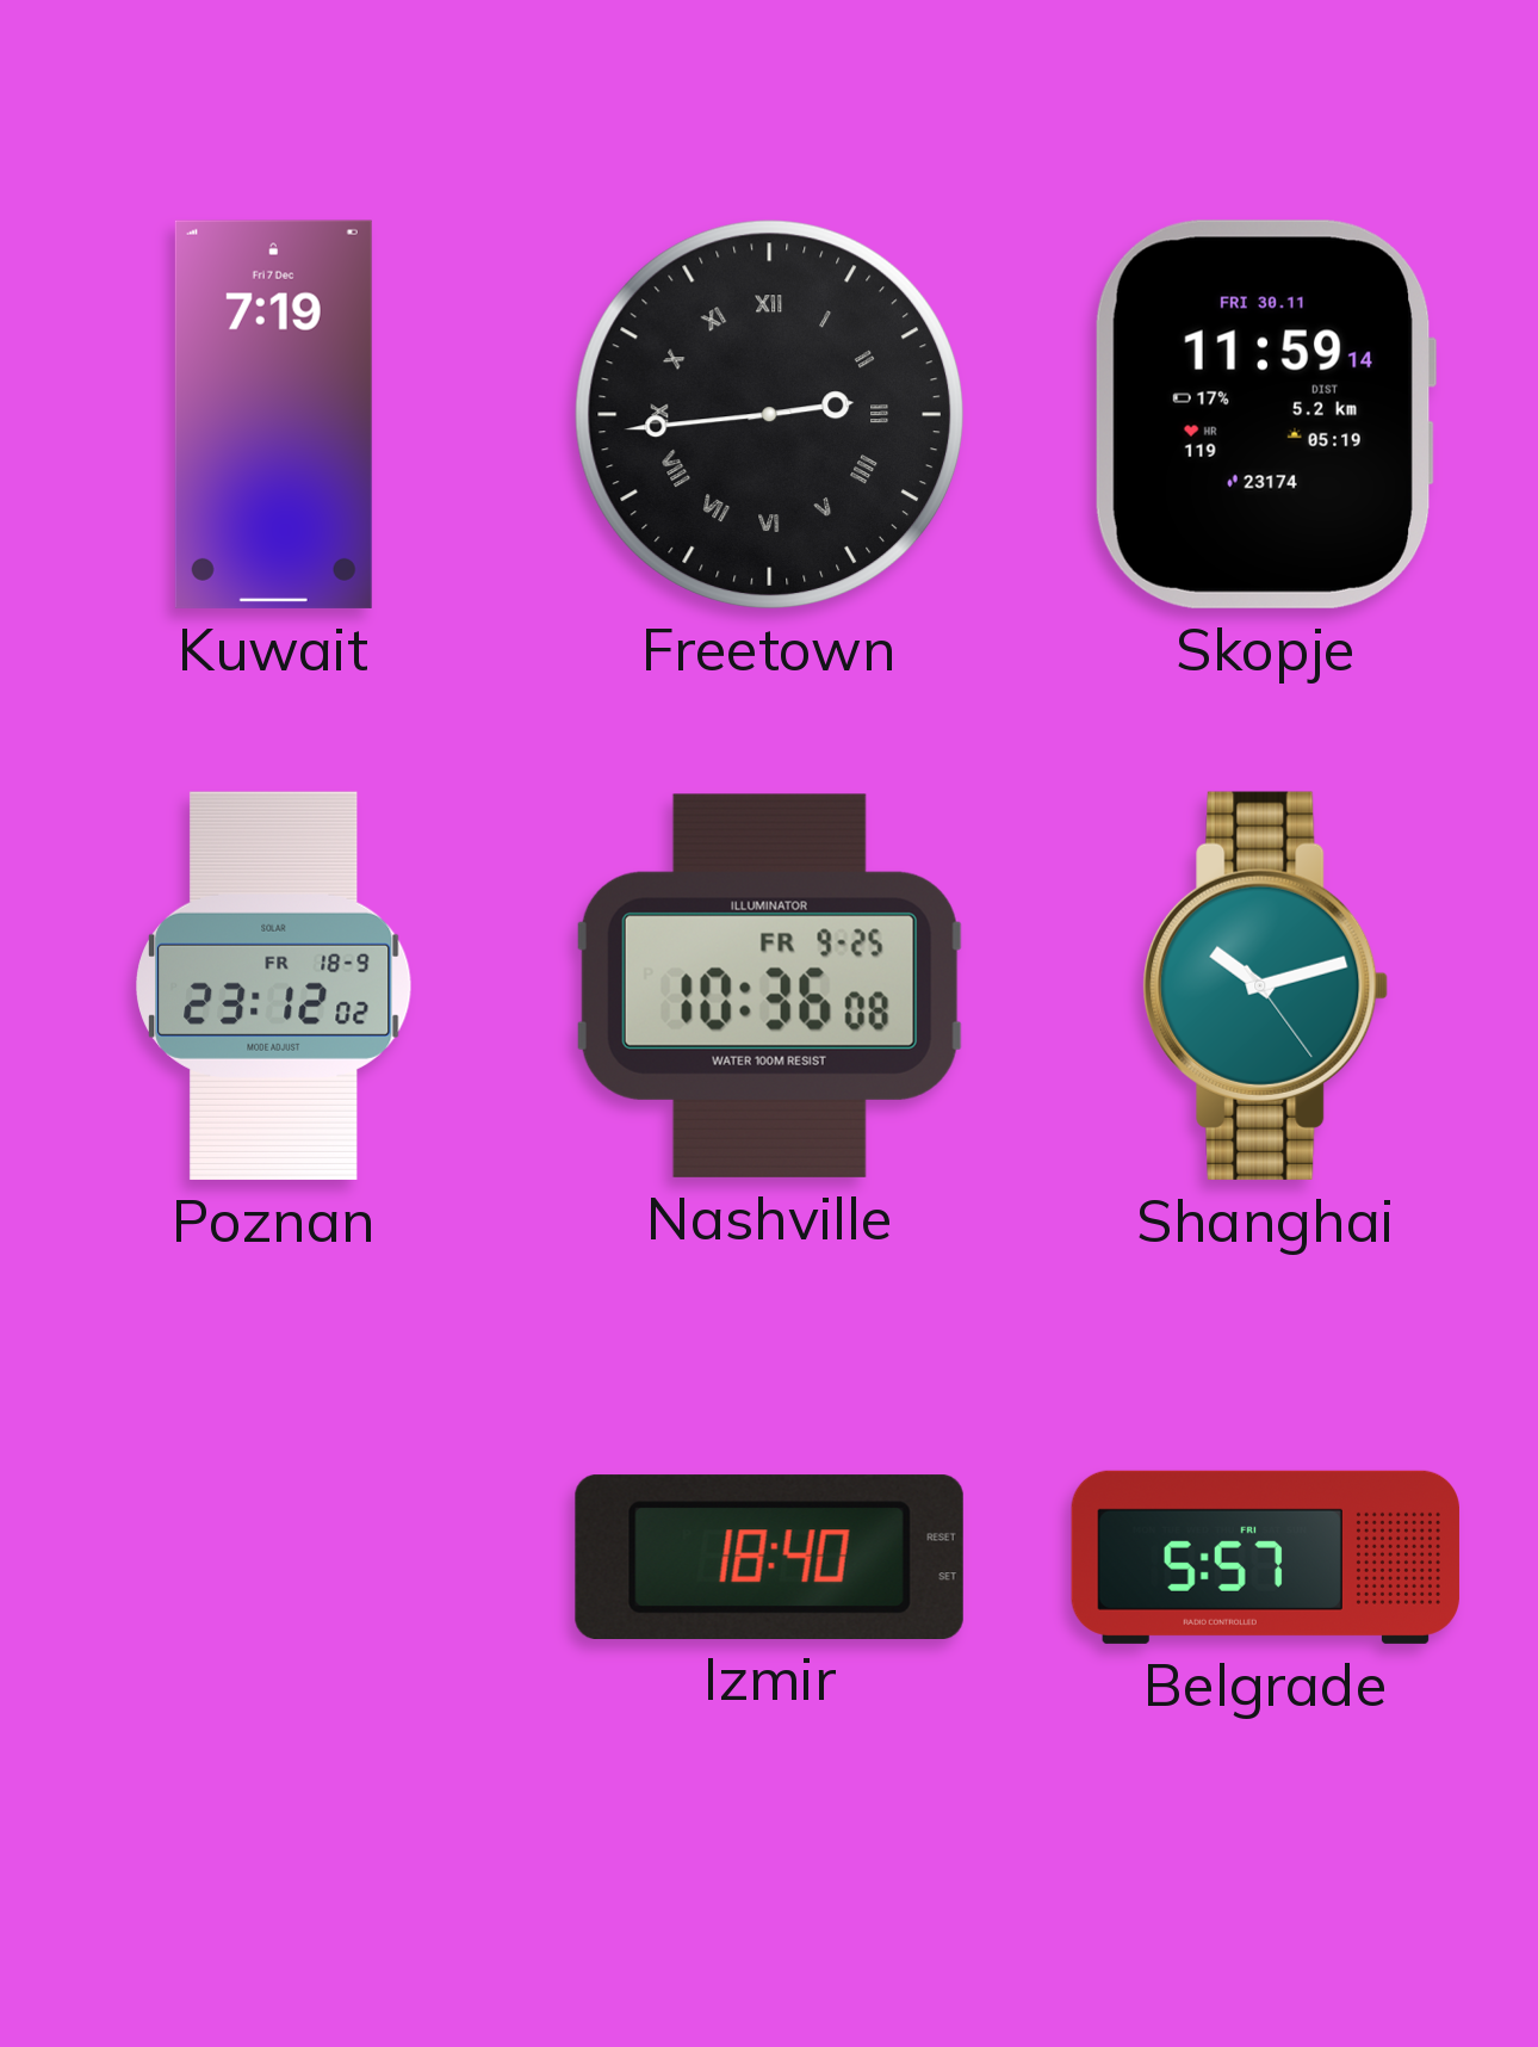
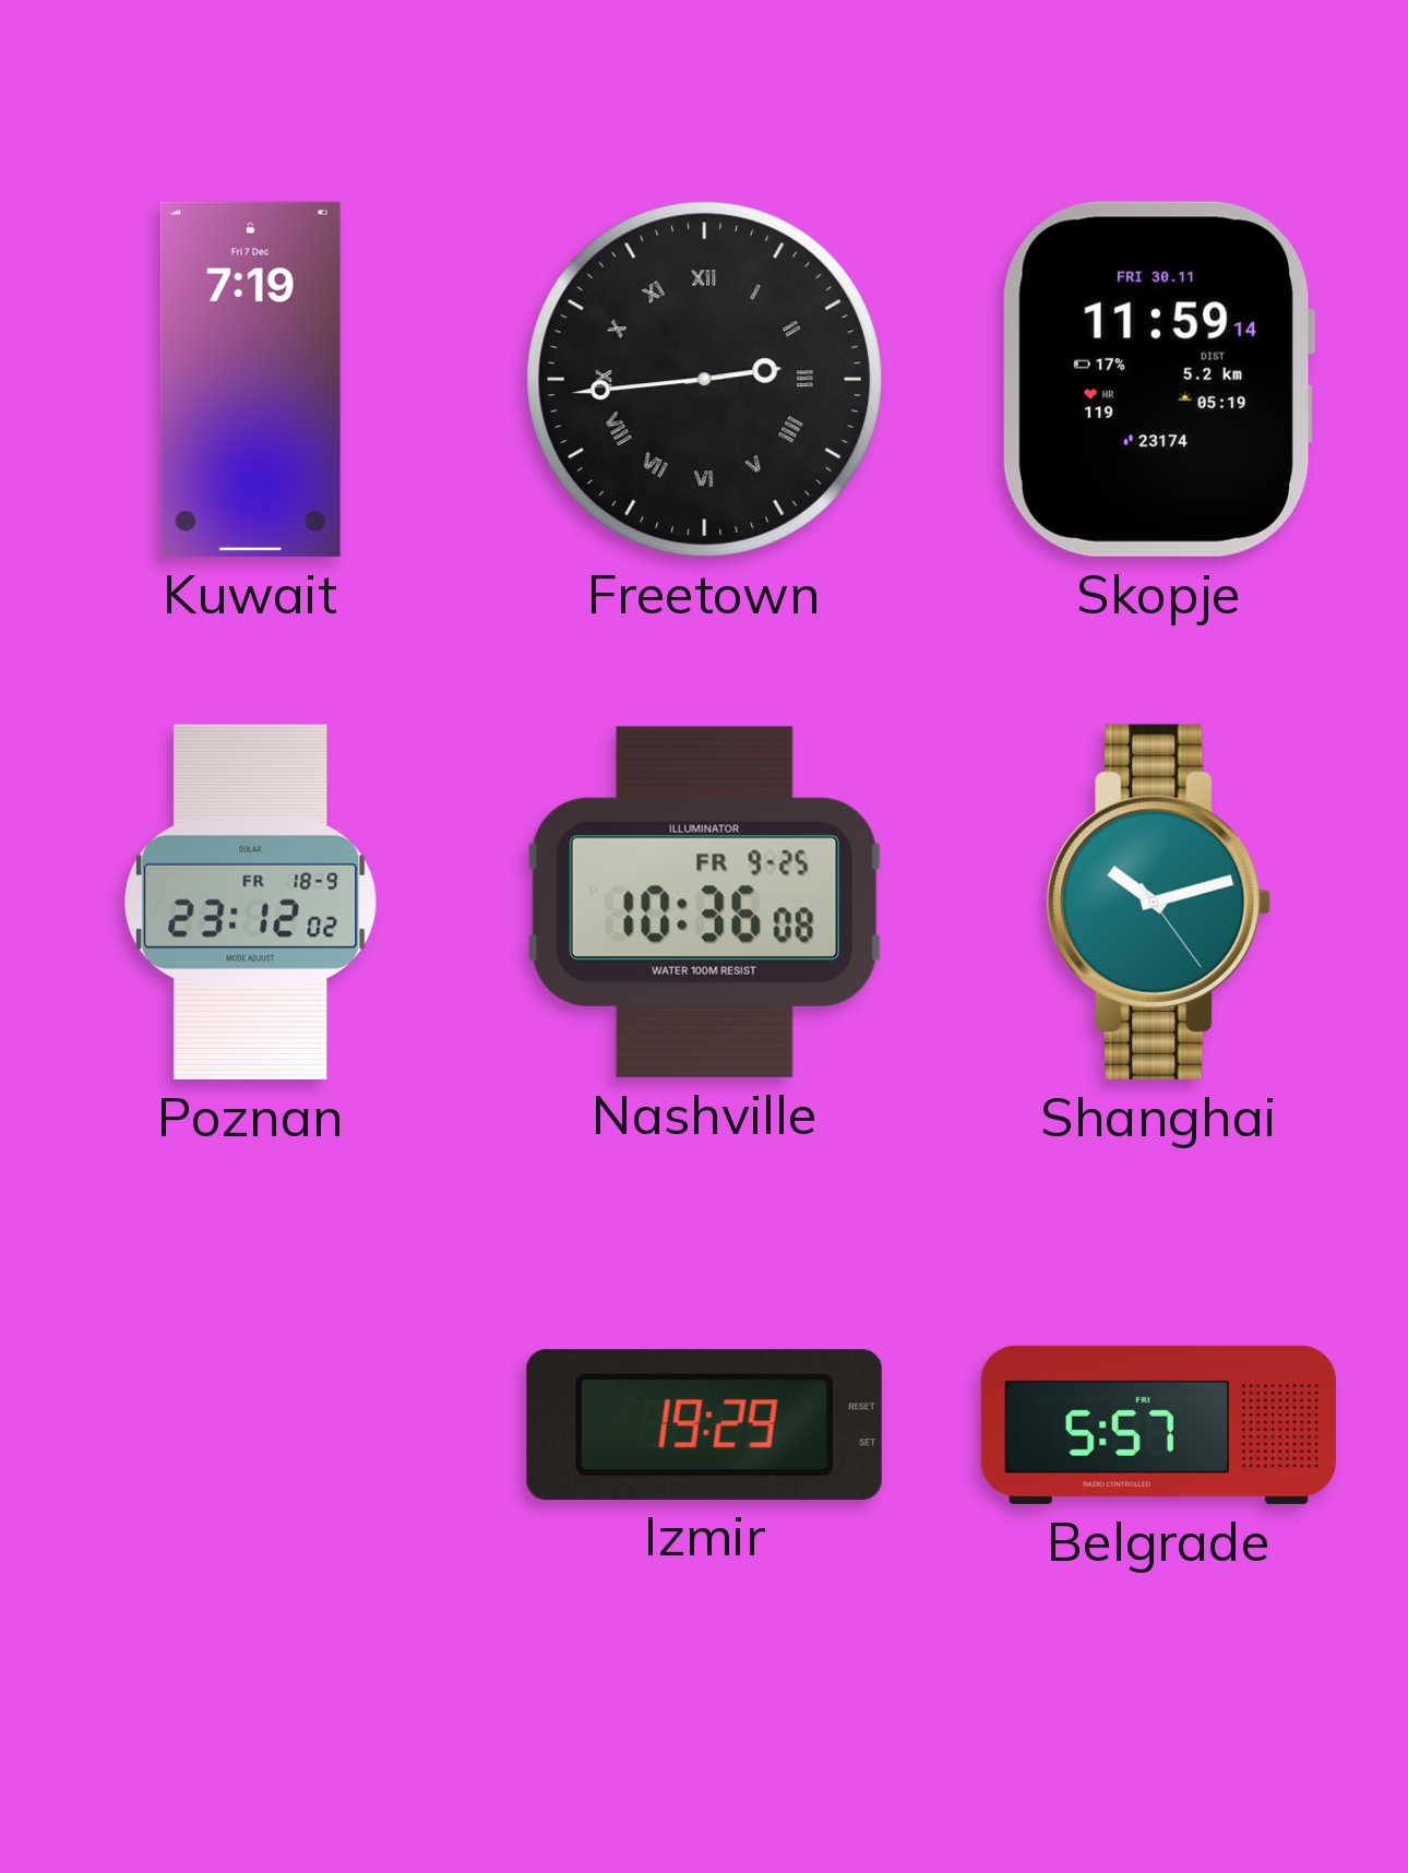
Izmir: 18:40 -> 19:29
